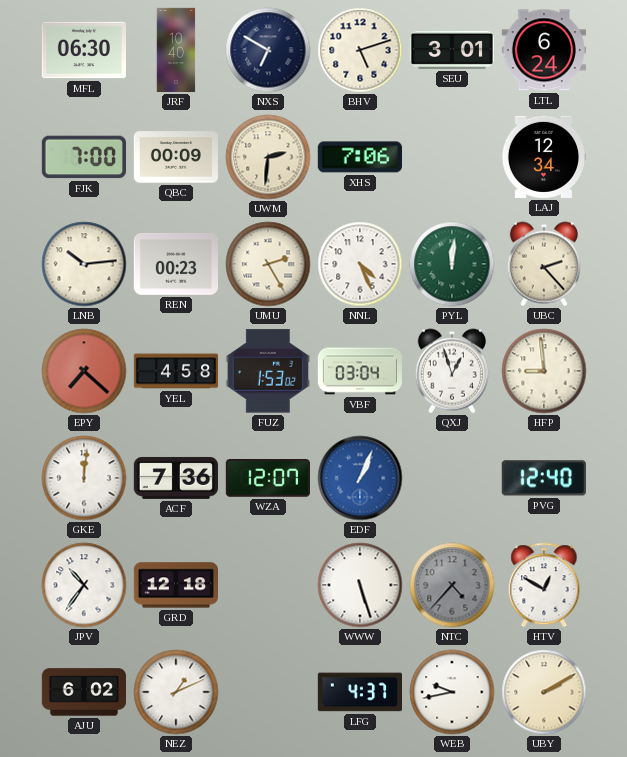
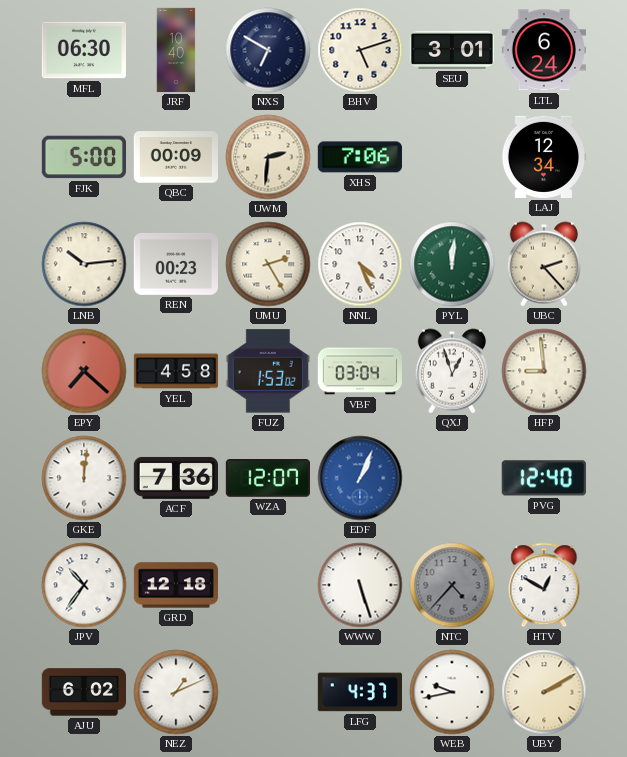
FJK: 7:00 -> 5:00
